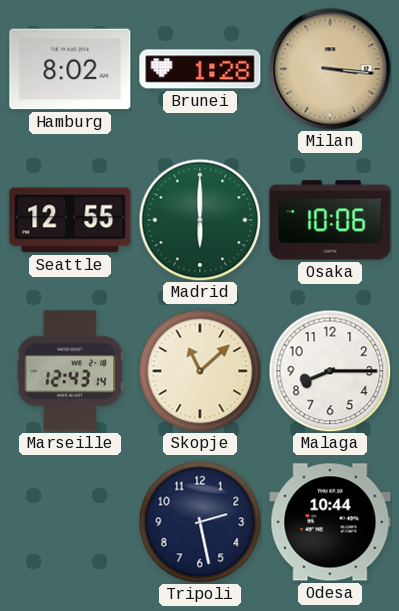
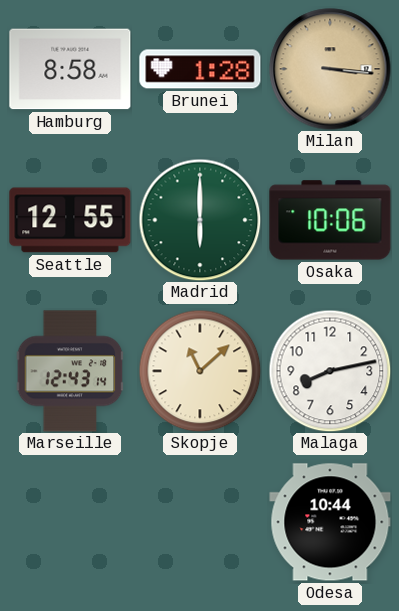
Hamburg: 8:02 -> 8:58
Malaga: 8:15 -> 8:13
Tripoli: 2:28 -> none
